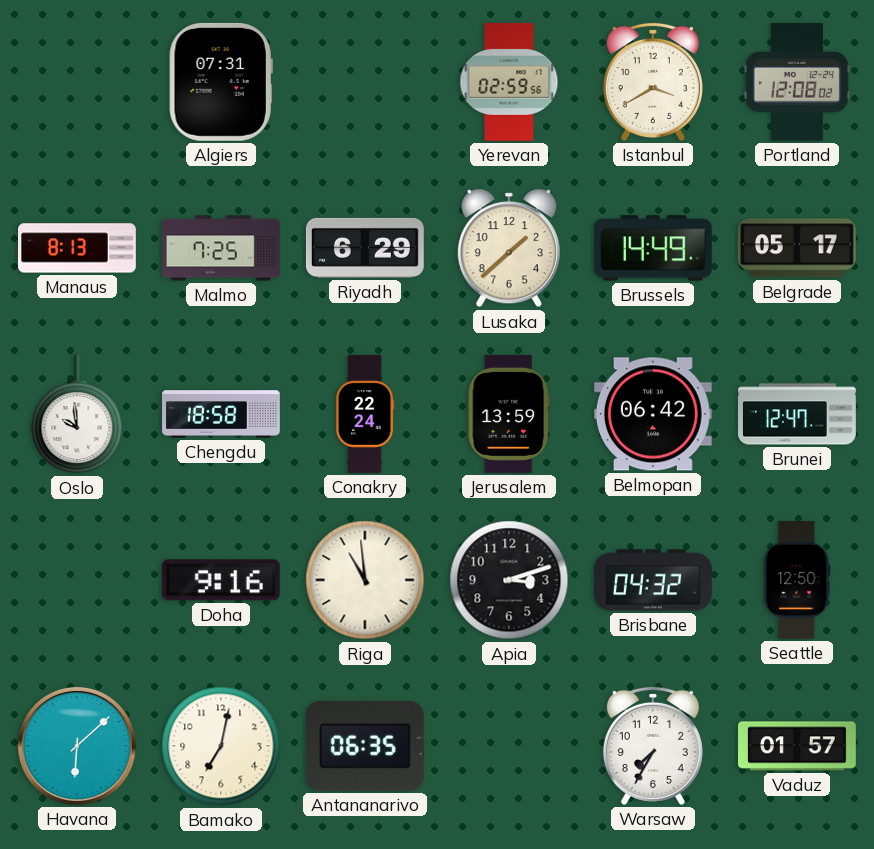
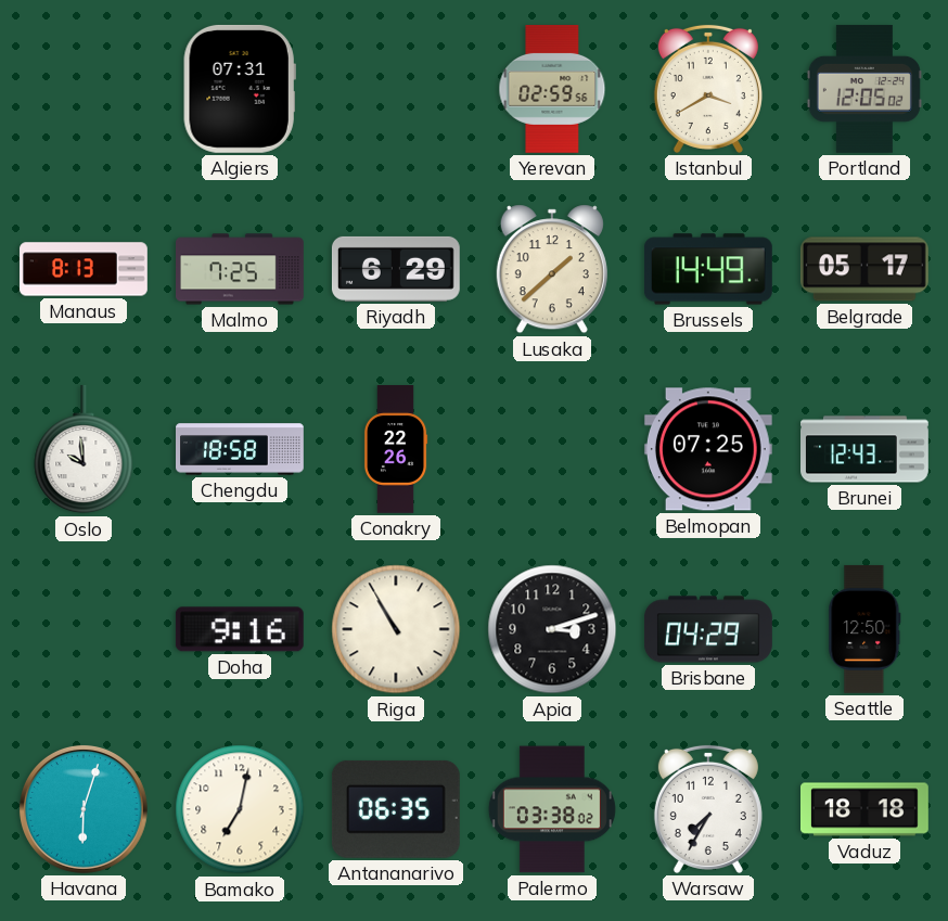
Portland: 12:08 -> 12:05
Conakry: 22:24 -> 22:26
Jerusalem: 13:59 -> none
Belmopan: 06:42 -> 07:25
Brunei: 12:47 -> 12:43
Riga: 10:59 -> 10:55
Brisbane: 04:32 -> 04:29
Havana: 6:08 -> 6:03
Palermo: none -> 03:38
Vaduz: 01:57 -> 18:18
